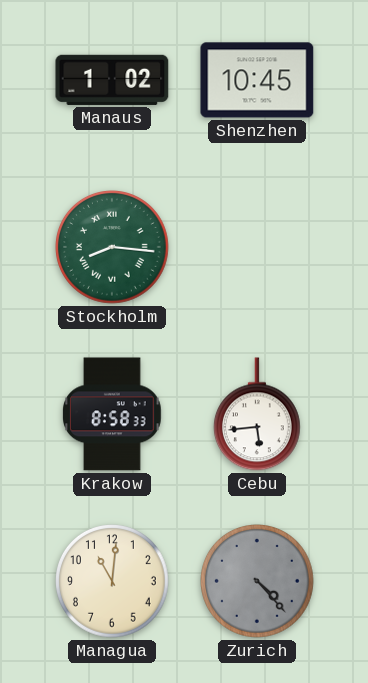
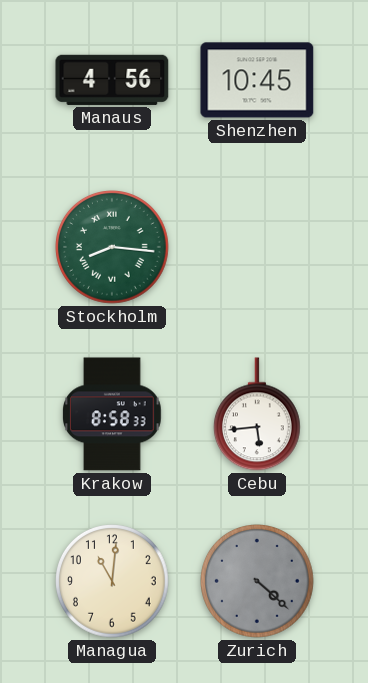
Manaus: 1:02 -> 4:56
Zurich: 4:23 -> 4:22
